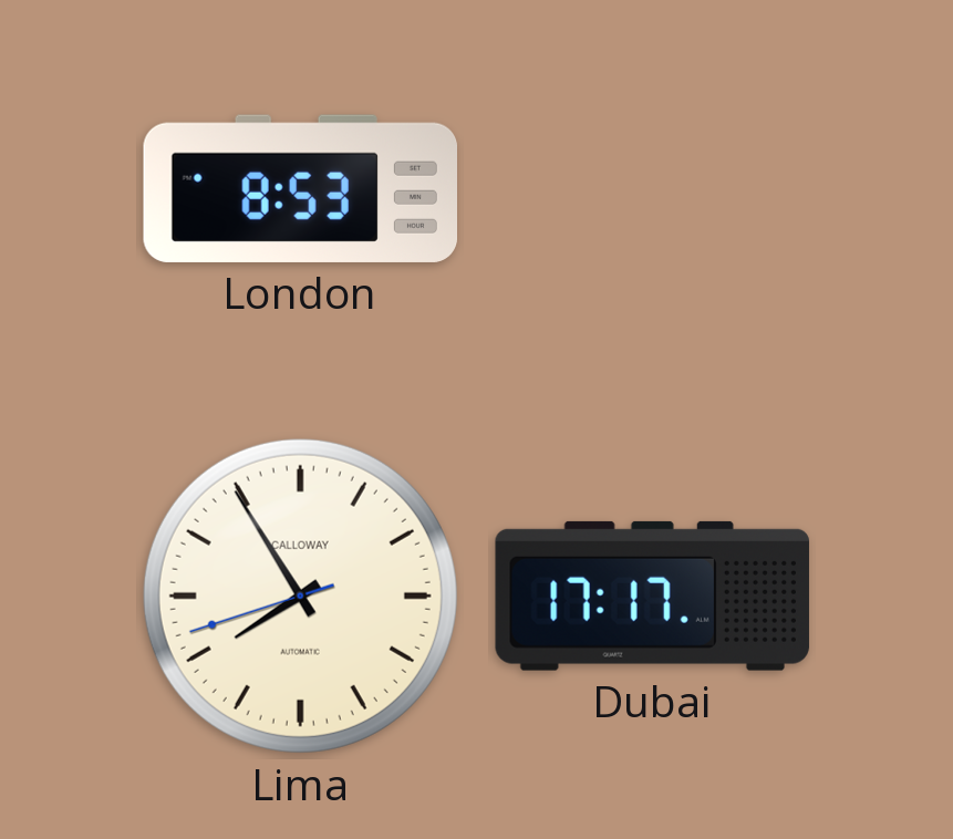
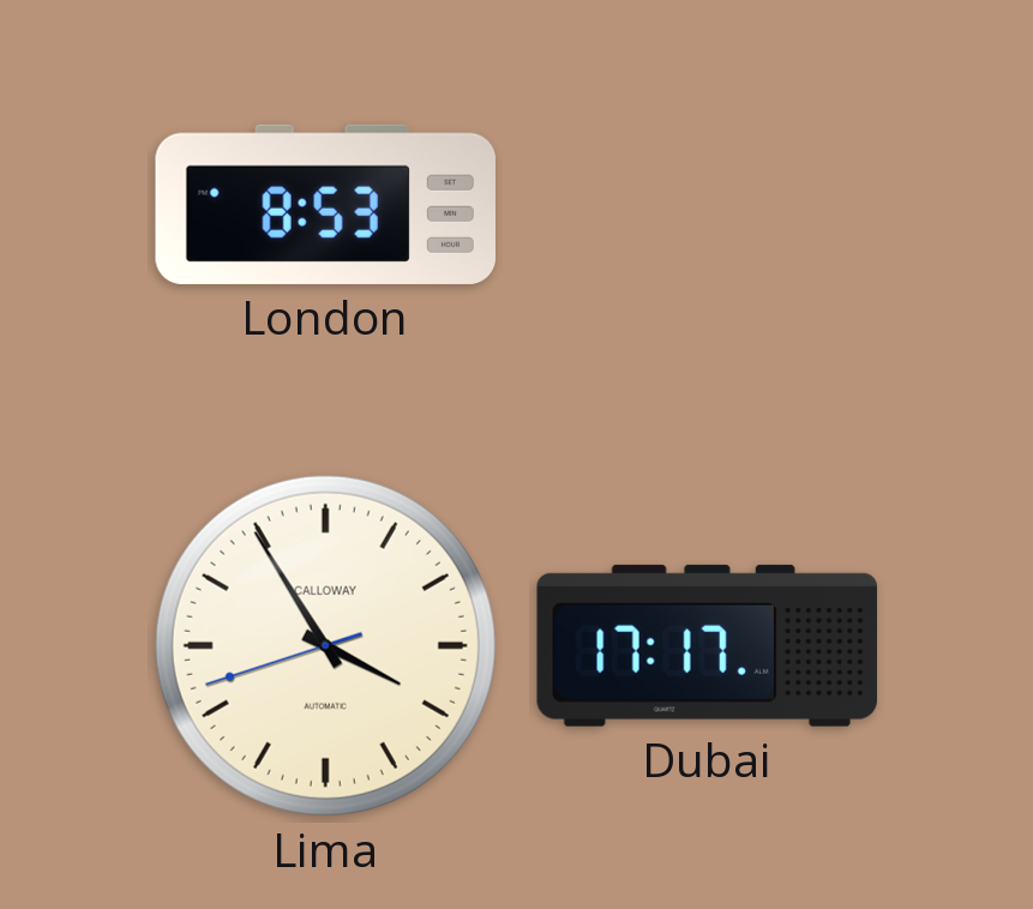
Lima: 7:54 -> 3:54
